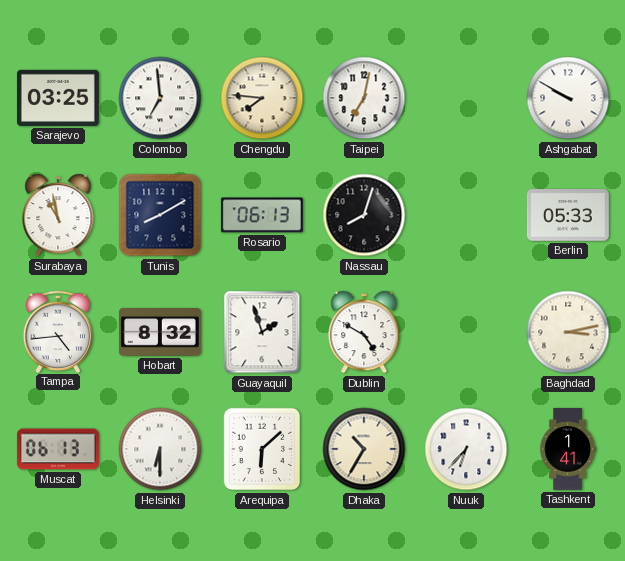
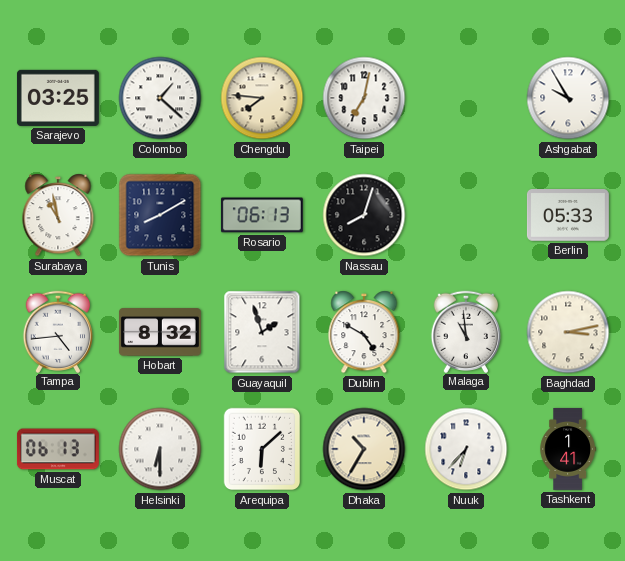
Colombo: 6:59 -> 1:22
Ashgabat: 9:50 -> 9:55
Malaga: none -> 10:59
